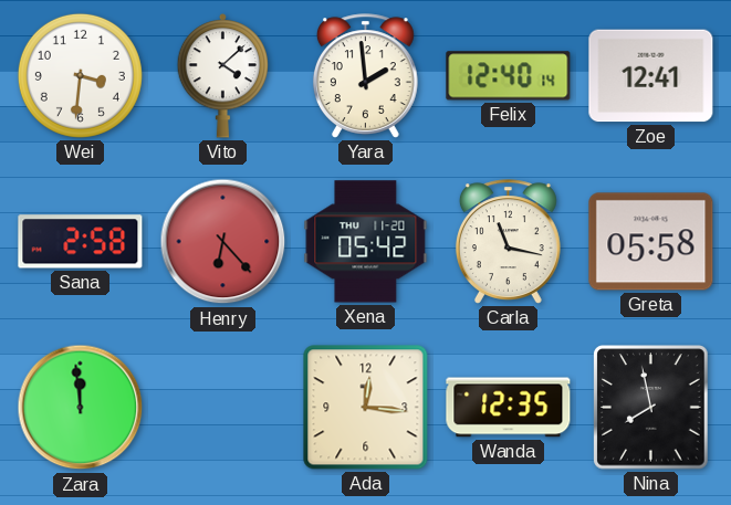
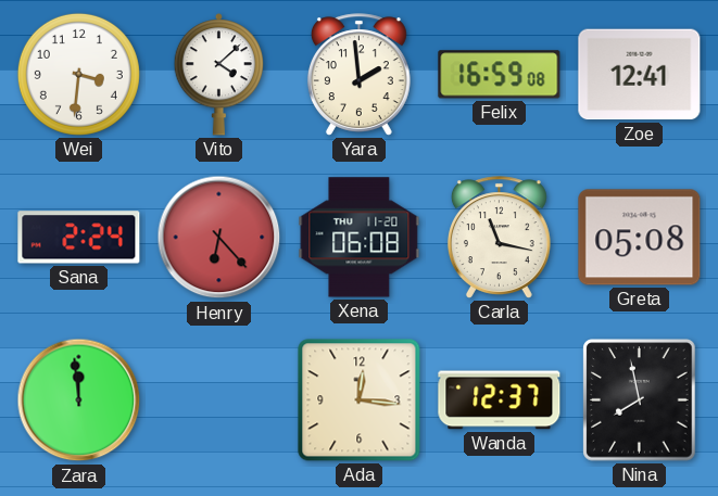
Felix: 12:40 -> 16:59
Sana: 2:58 -> 2:24
Xena: 05:42 -> 06:08
Greta: 05:58 -> 05:08
Wanda: 12:35 -> 12:37
